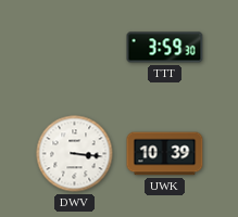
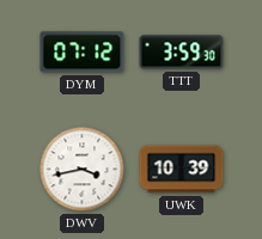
DYM: none -> 07:12
DWV: 3:16 -> 3:43
